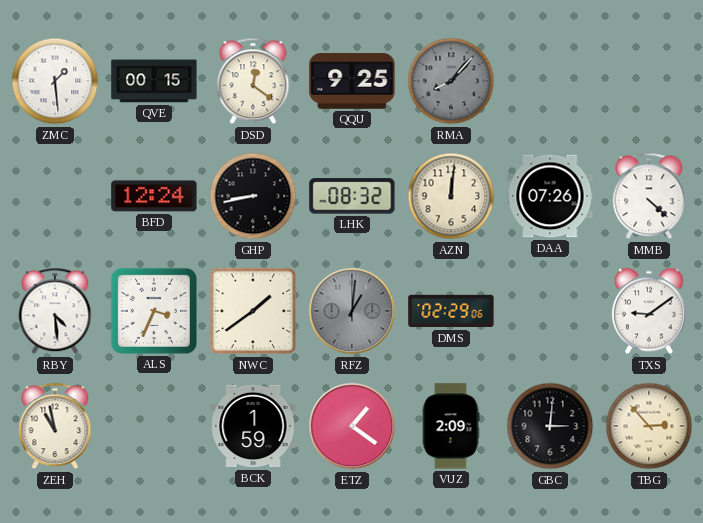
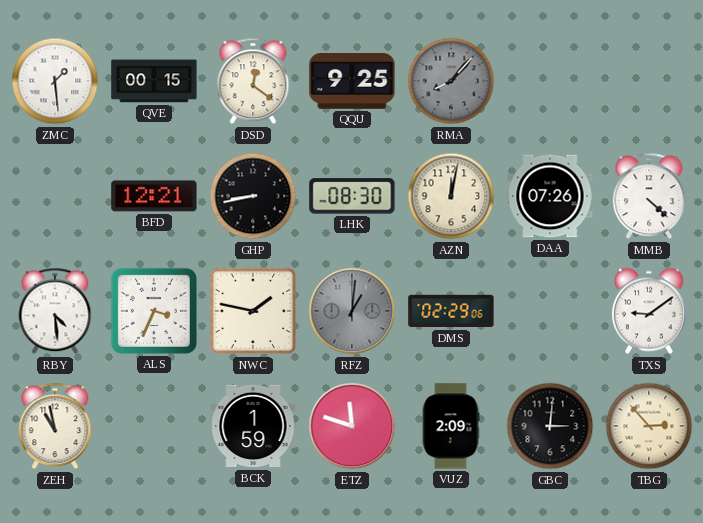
BFD: 12:24 -> 12:21
LHK: 08:32 -> 08:30
AZN: 12:01 -> 12:02
NWC: 1:39 -> 1:47
ETZ: 1:21 -> 11:48
